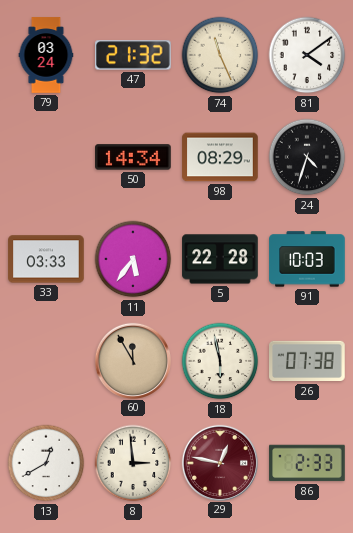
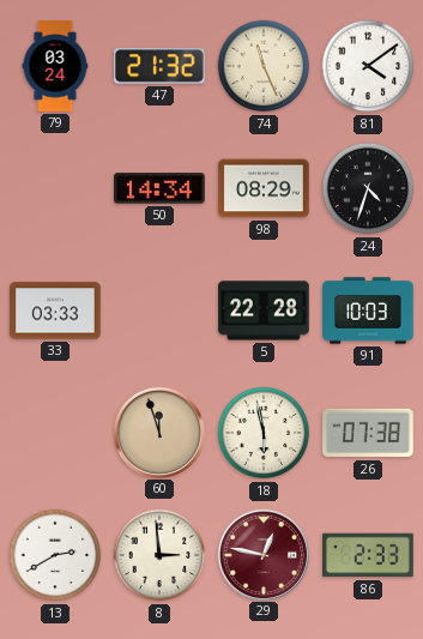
11: 5:36 -> none
60: 11:55 -> 11:57
13: 12:40 -> 2:40
